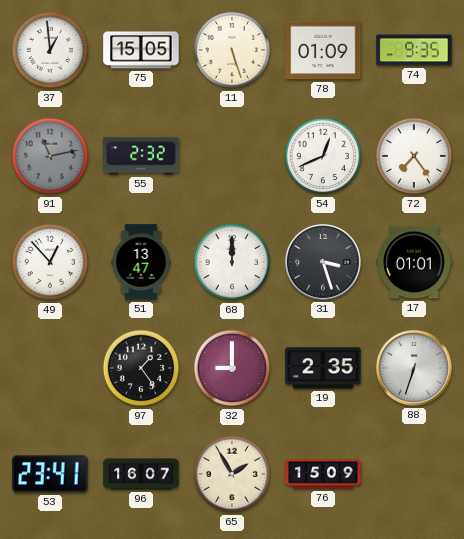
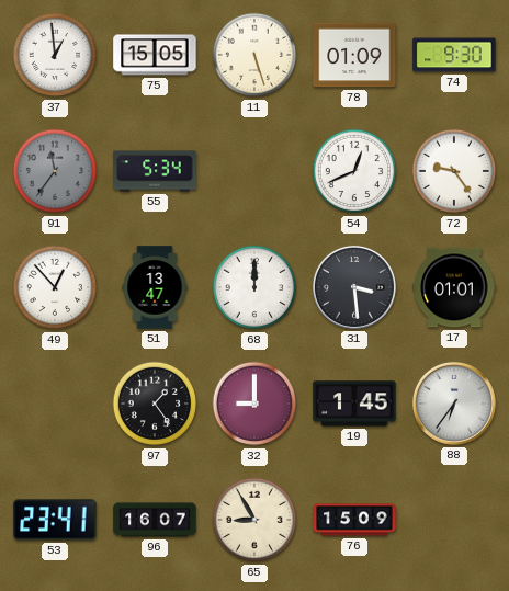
74: 9:35 -> 9:30
91: 11:13 -> 11:36
55: 2:32 -> 5:34
72: 7:24 -> 9:24
31: 3:27 -> 3:29
19: 2:35 -> 1:45
88: 6:33 -> 6:36
65: 1:55 -> 8:55
